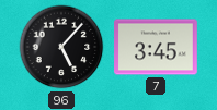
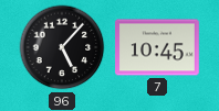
7: 3:45 -> 10:45
